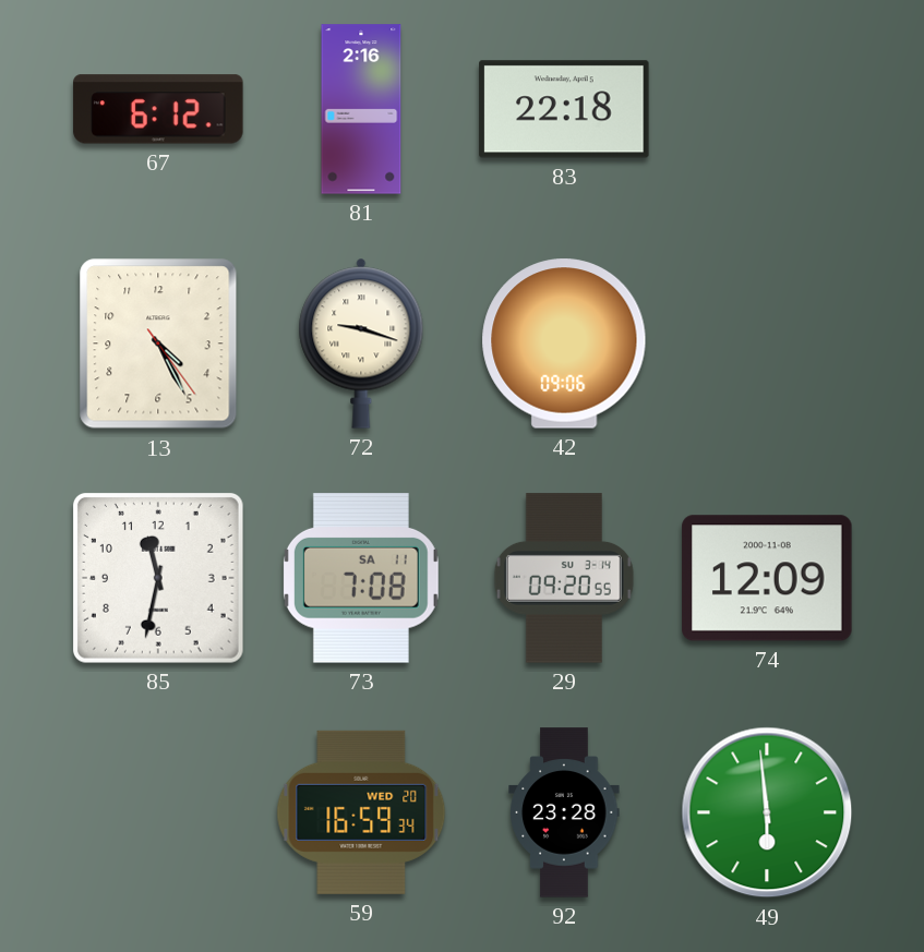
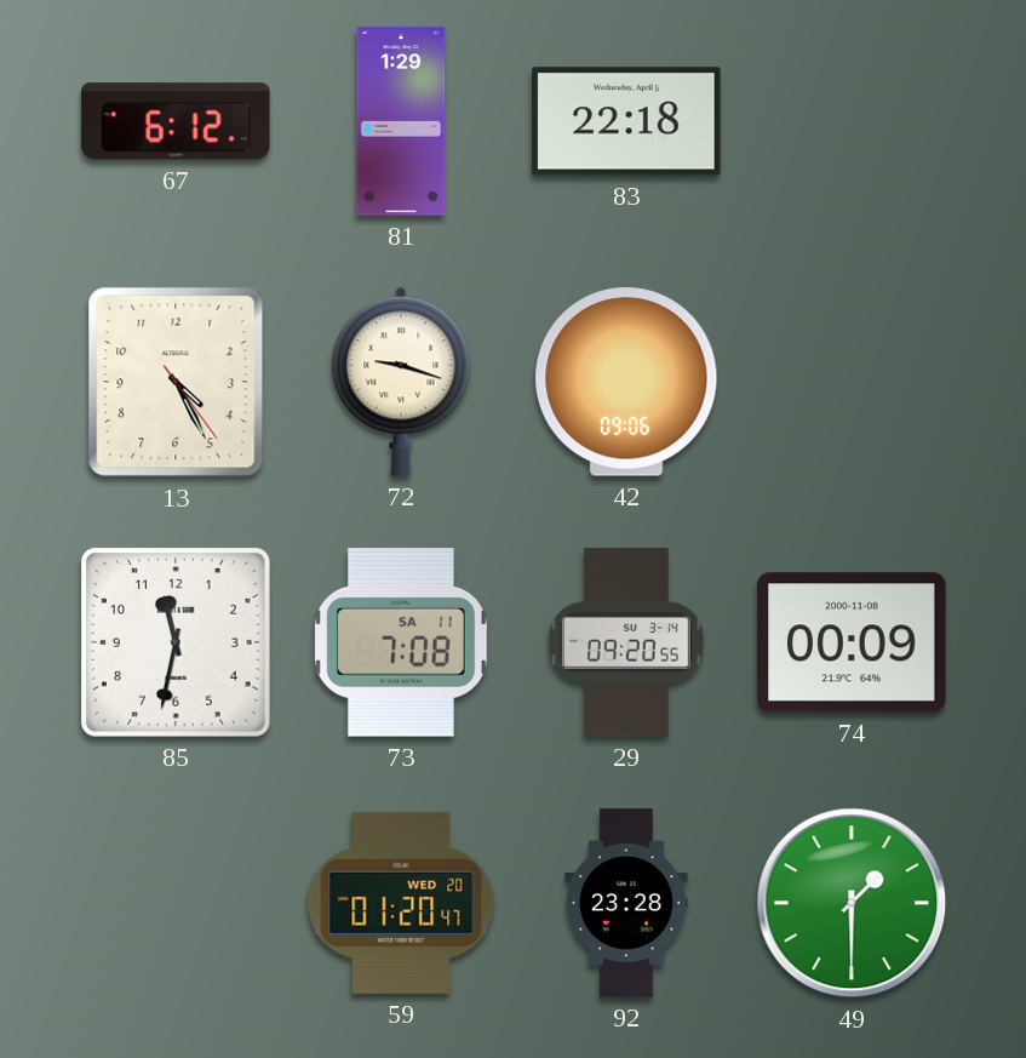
81: 2:16 -> 1:29
74: 12:09 -> 00:09
59: 16:59 -> 01:20
49: 5:59 -> 1:30
